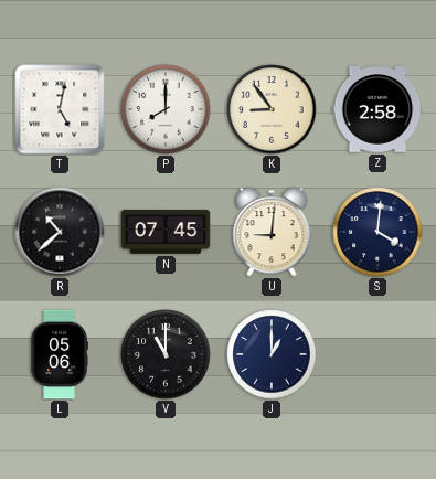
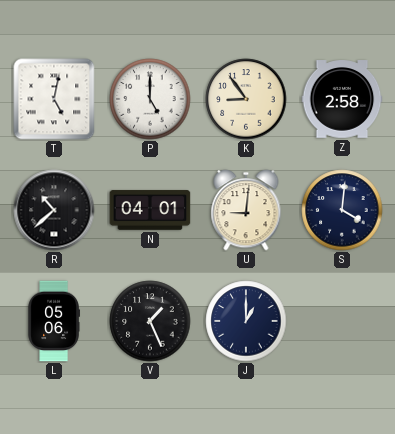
P: 8:00 -> 5:00
N: 07:45 -> 04:01
V: 11:00 -> 1:26
